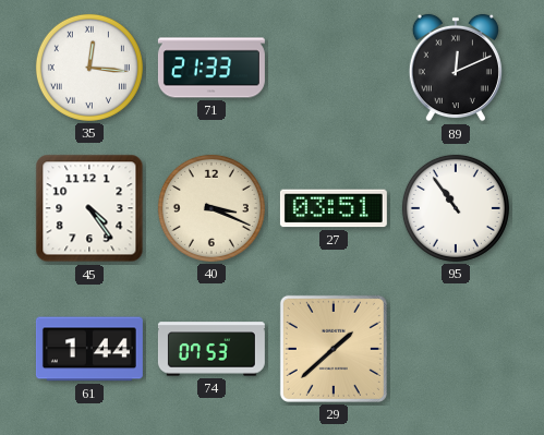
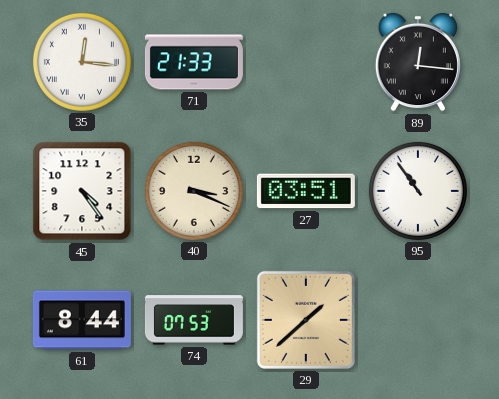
89: 12:11 -> 12:16
61: 1:44 -> 8:44
